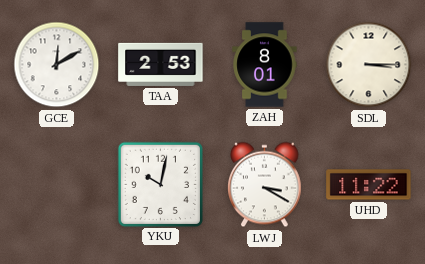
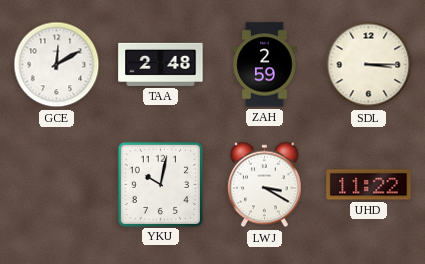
TAA: 2:53 -> 2:48
ZAH: 8:01 -> 2:59
